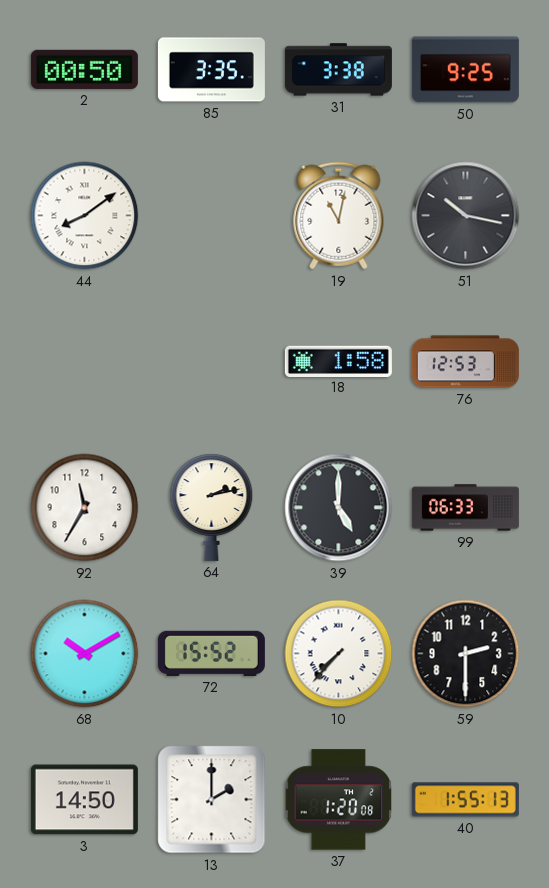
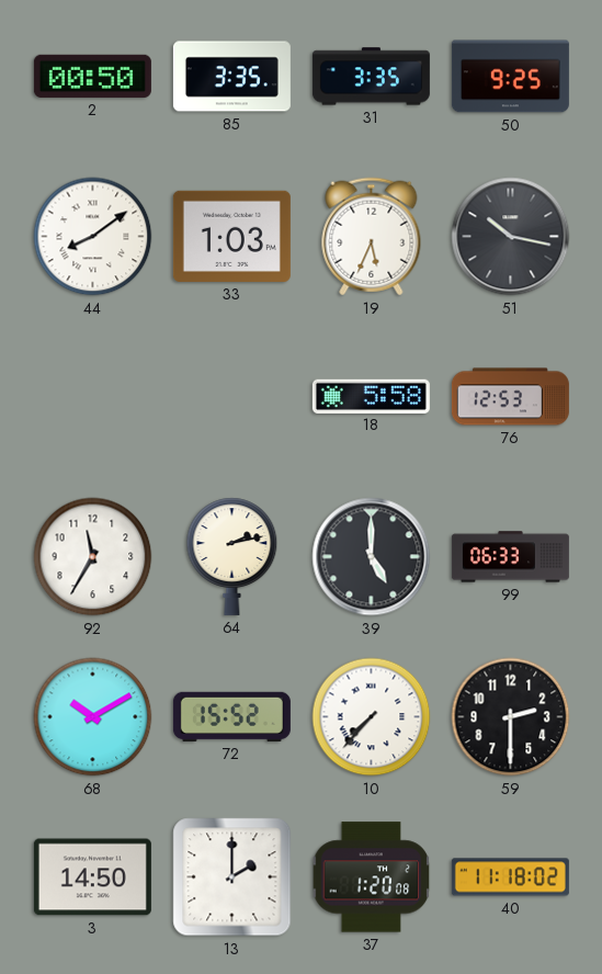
31: 3:38 -> 3:35
33: none -> 1:03
19: 11:02 -> 5:34
18: 1:58 -> 5:58
40: 1:55 -> 11:18
